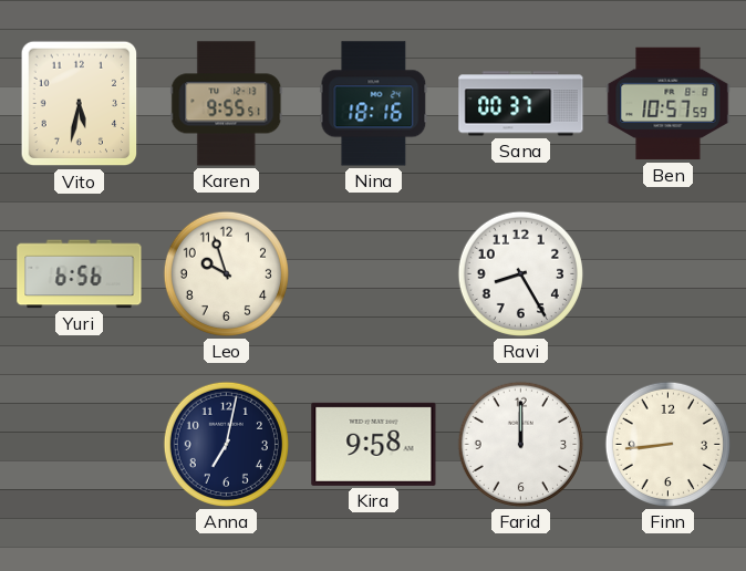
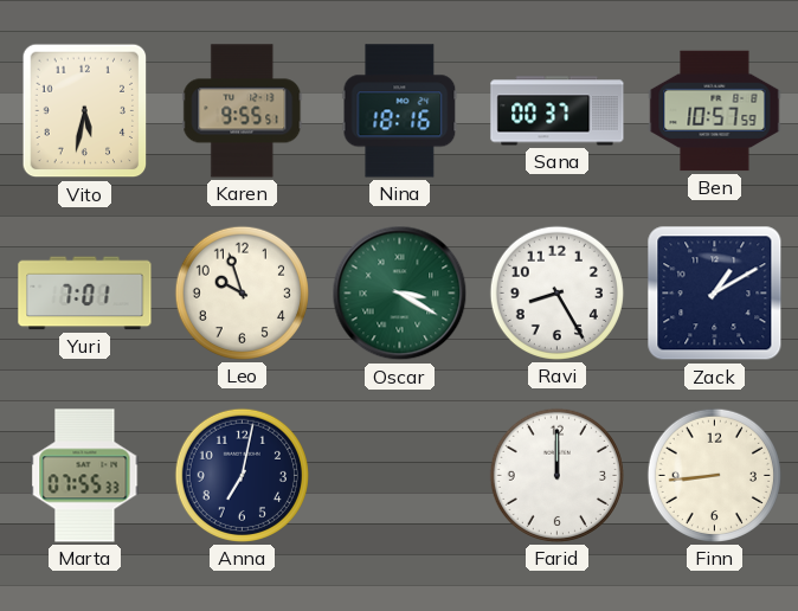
Yuri: 6:56 -> 7:01
Oscar: none -> 3:20
Zack: none -> 1:10
Marta: none -> 07:55
Kira: 9:58 -> none
